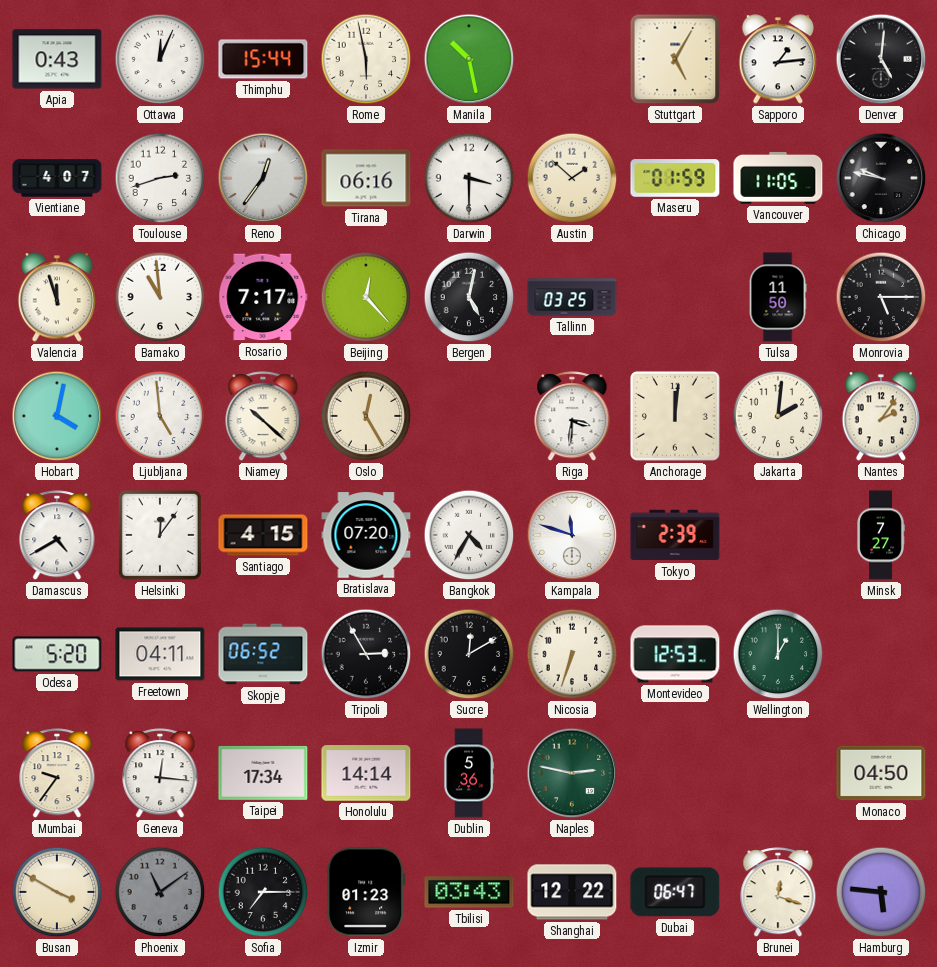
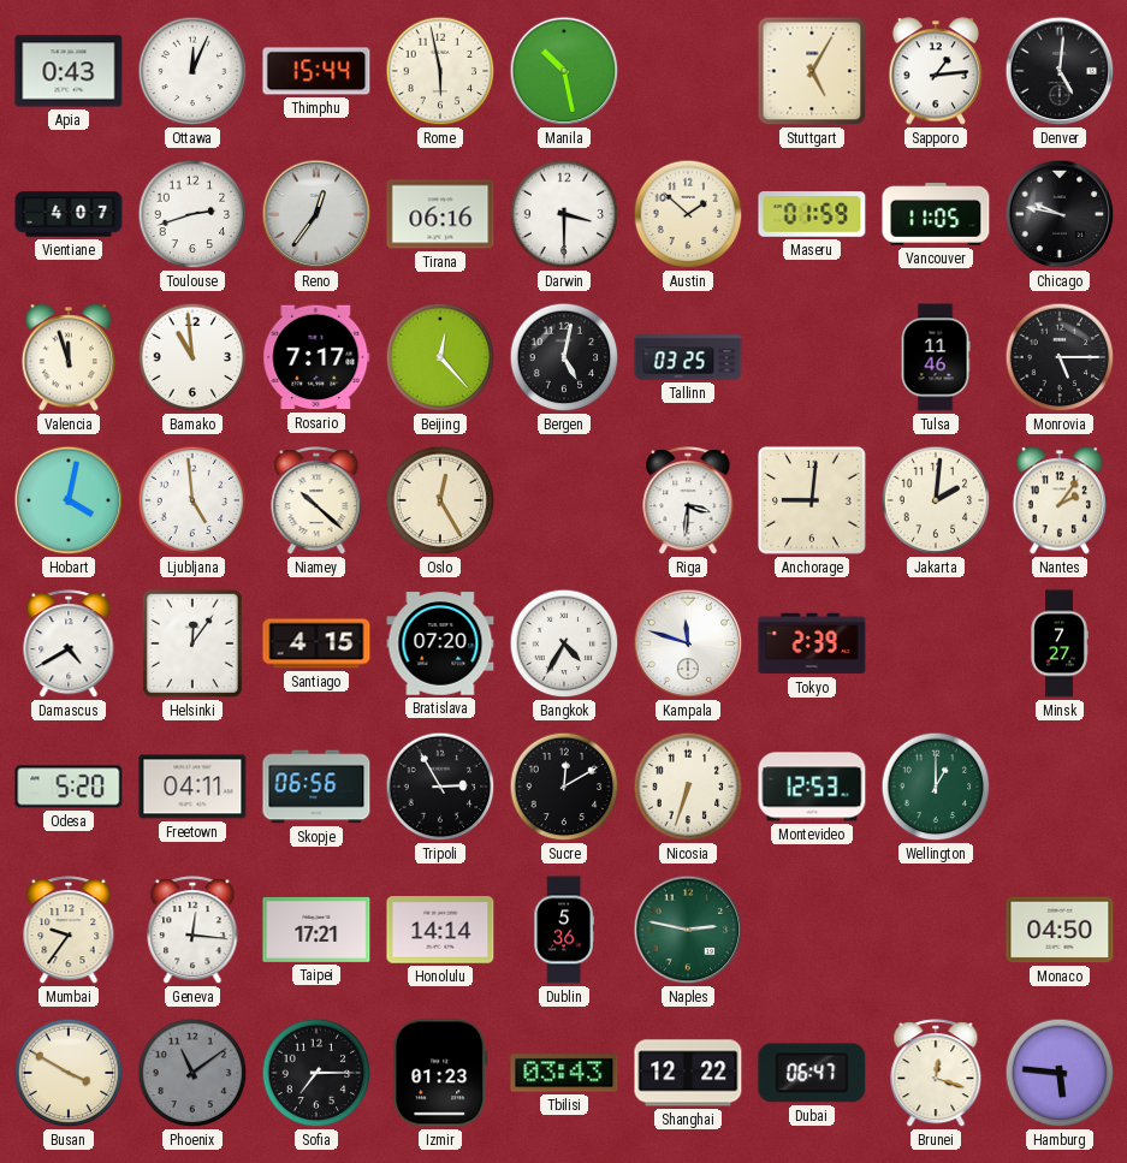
Tulsa: 11:50 -> 11:46
Anchorage: 12:01 -> 9:01
Skopje: 06:52 -> 06:56
Taipei: 17:34 -> 17:21
